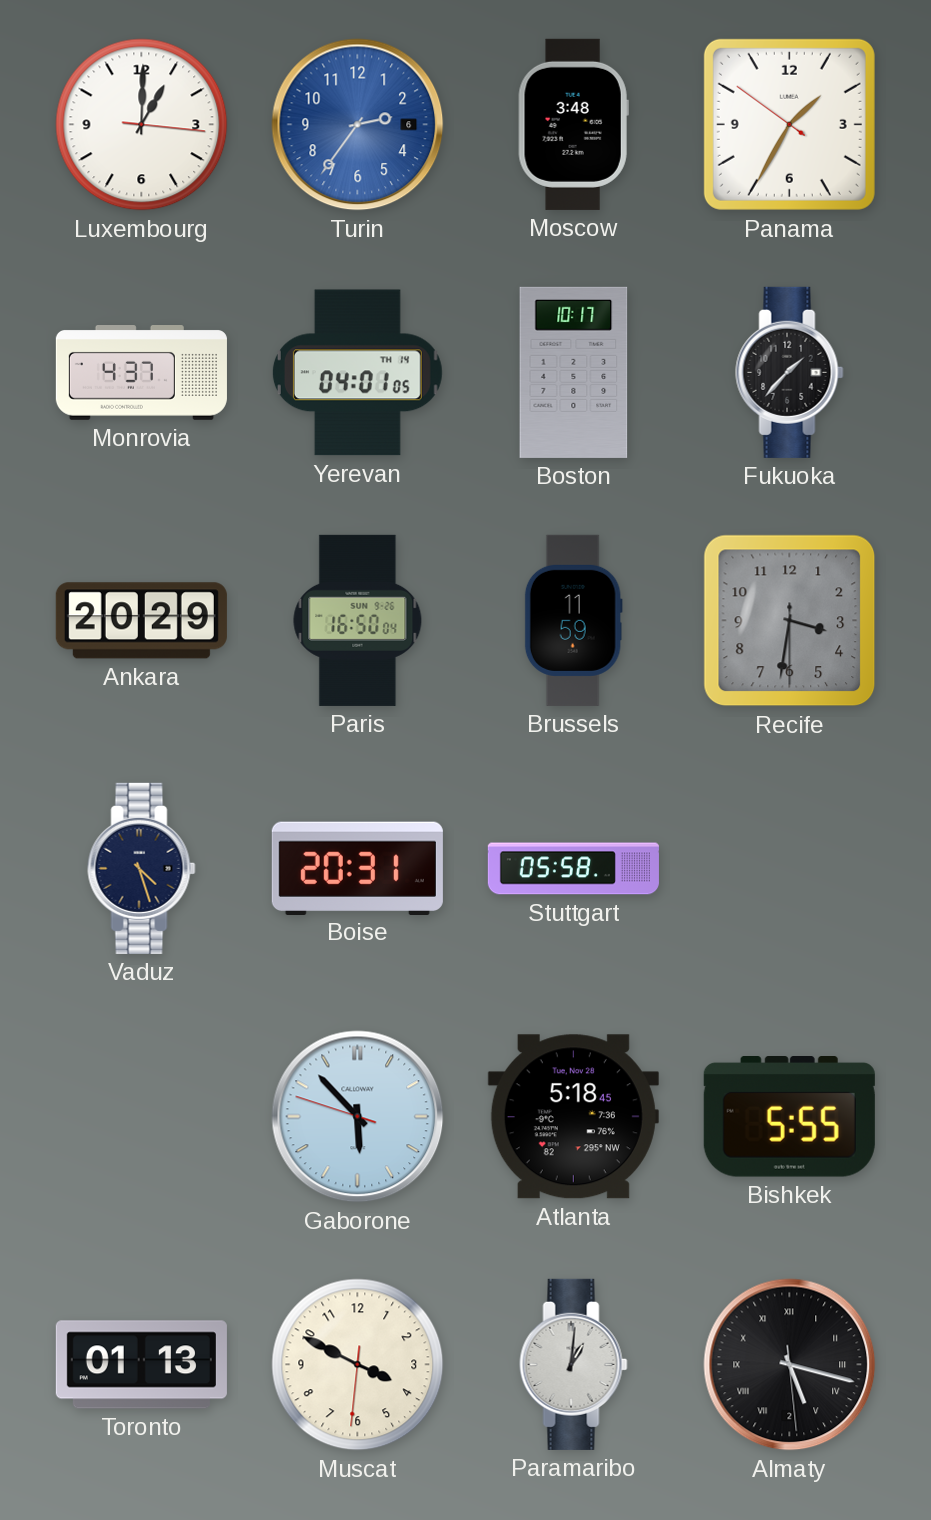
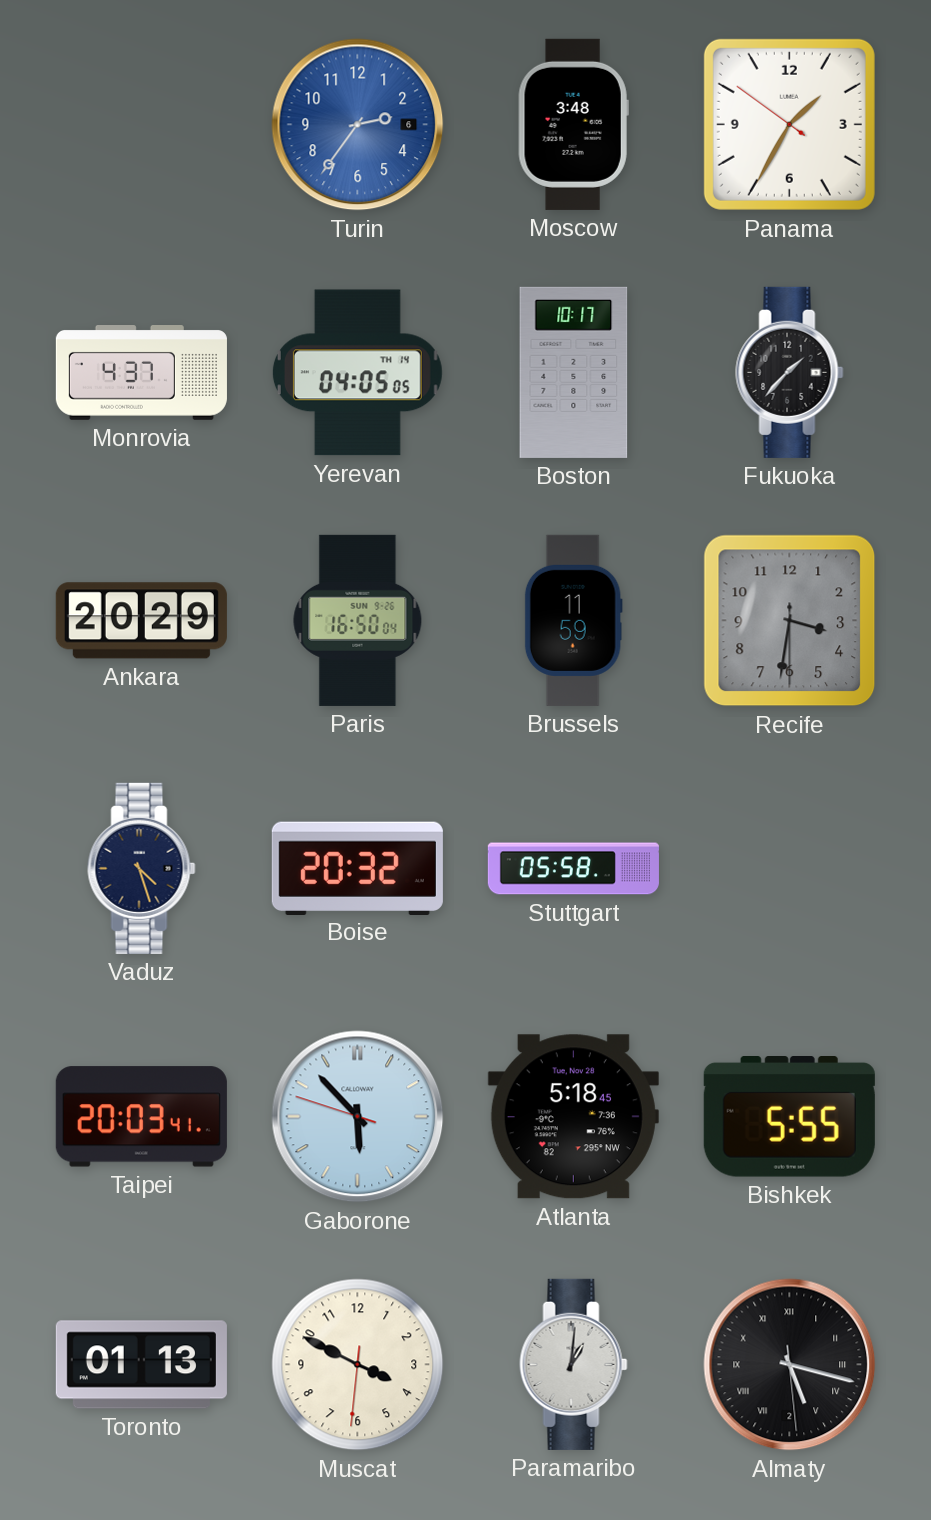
Luxembourg: 1:00 -> none
Yerevan: 04:01 -> 04:05
Boise: 20:31 -> 20:32
Taipei: none -> 20:03
